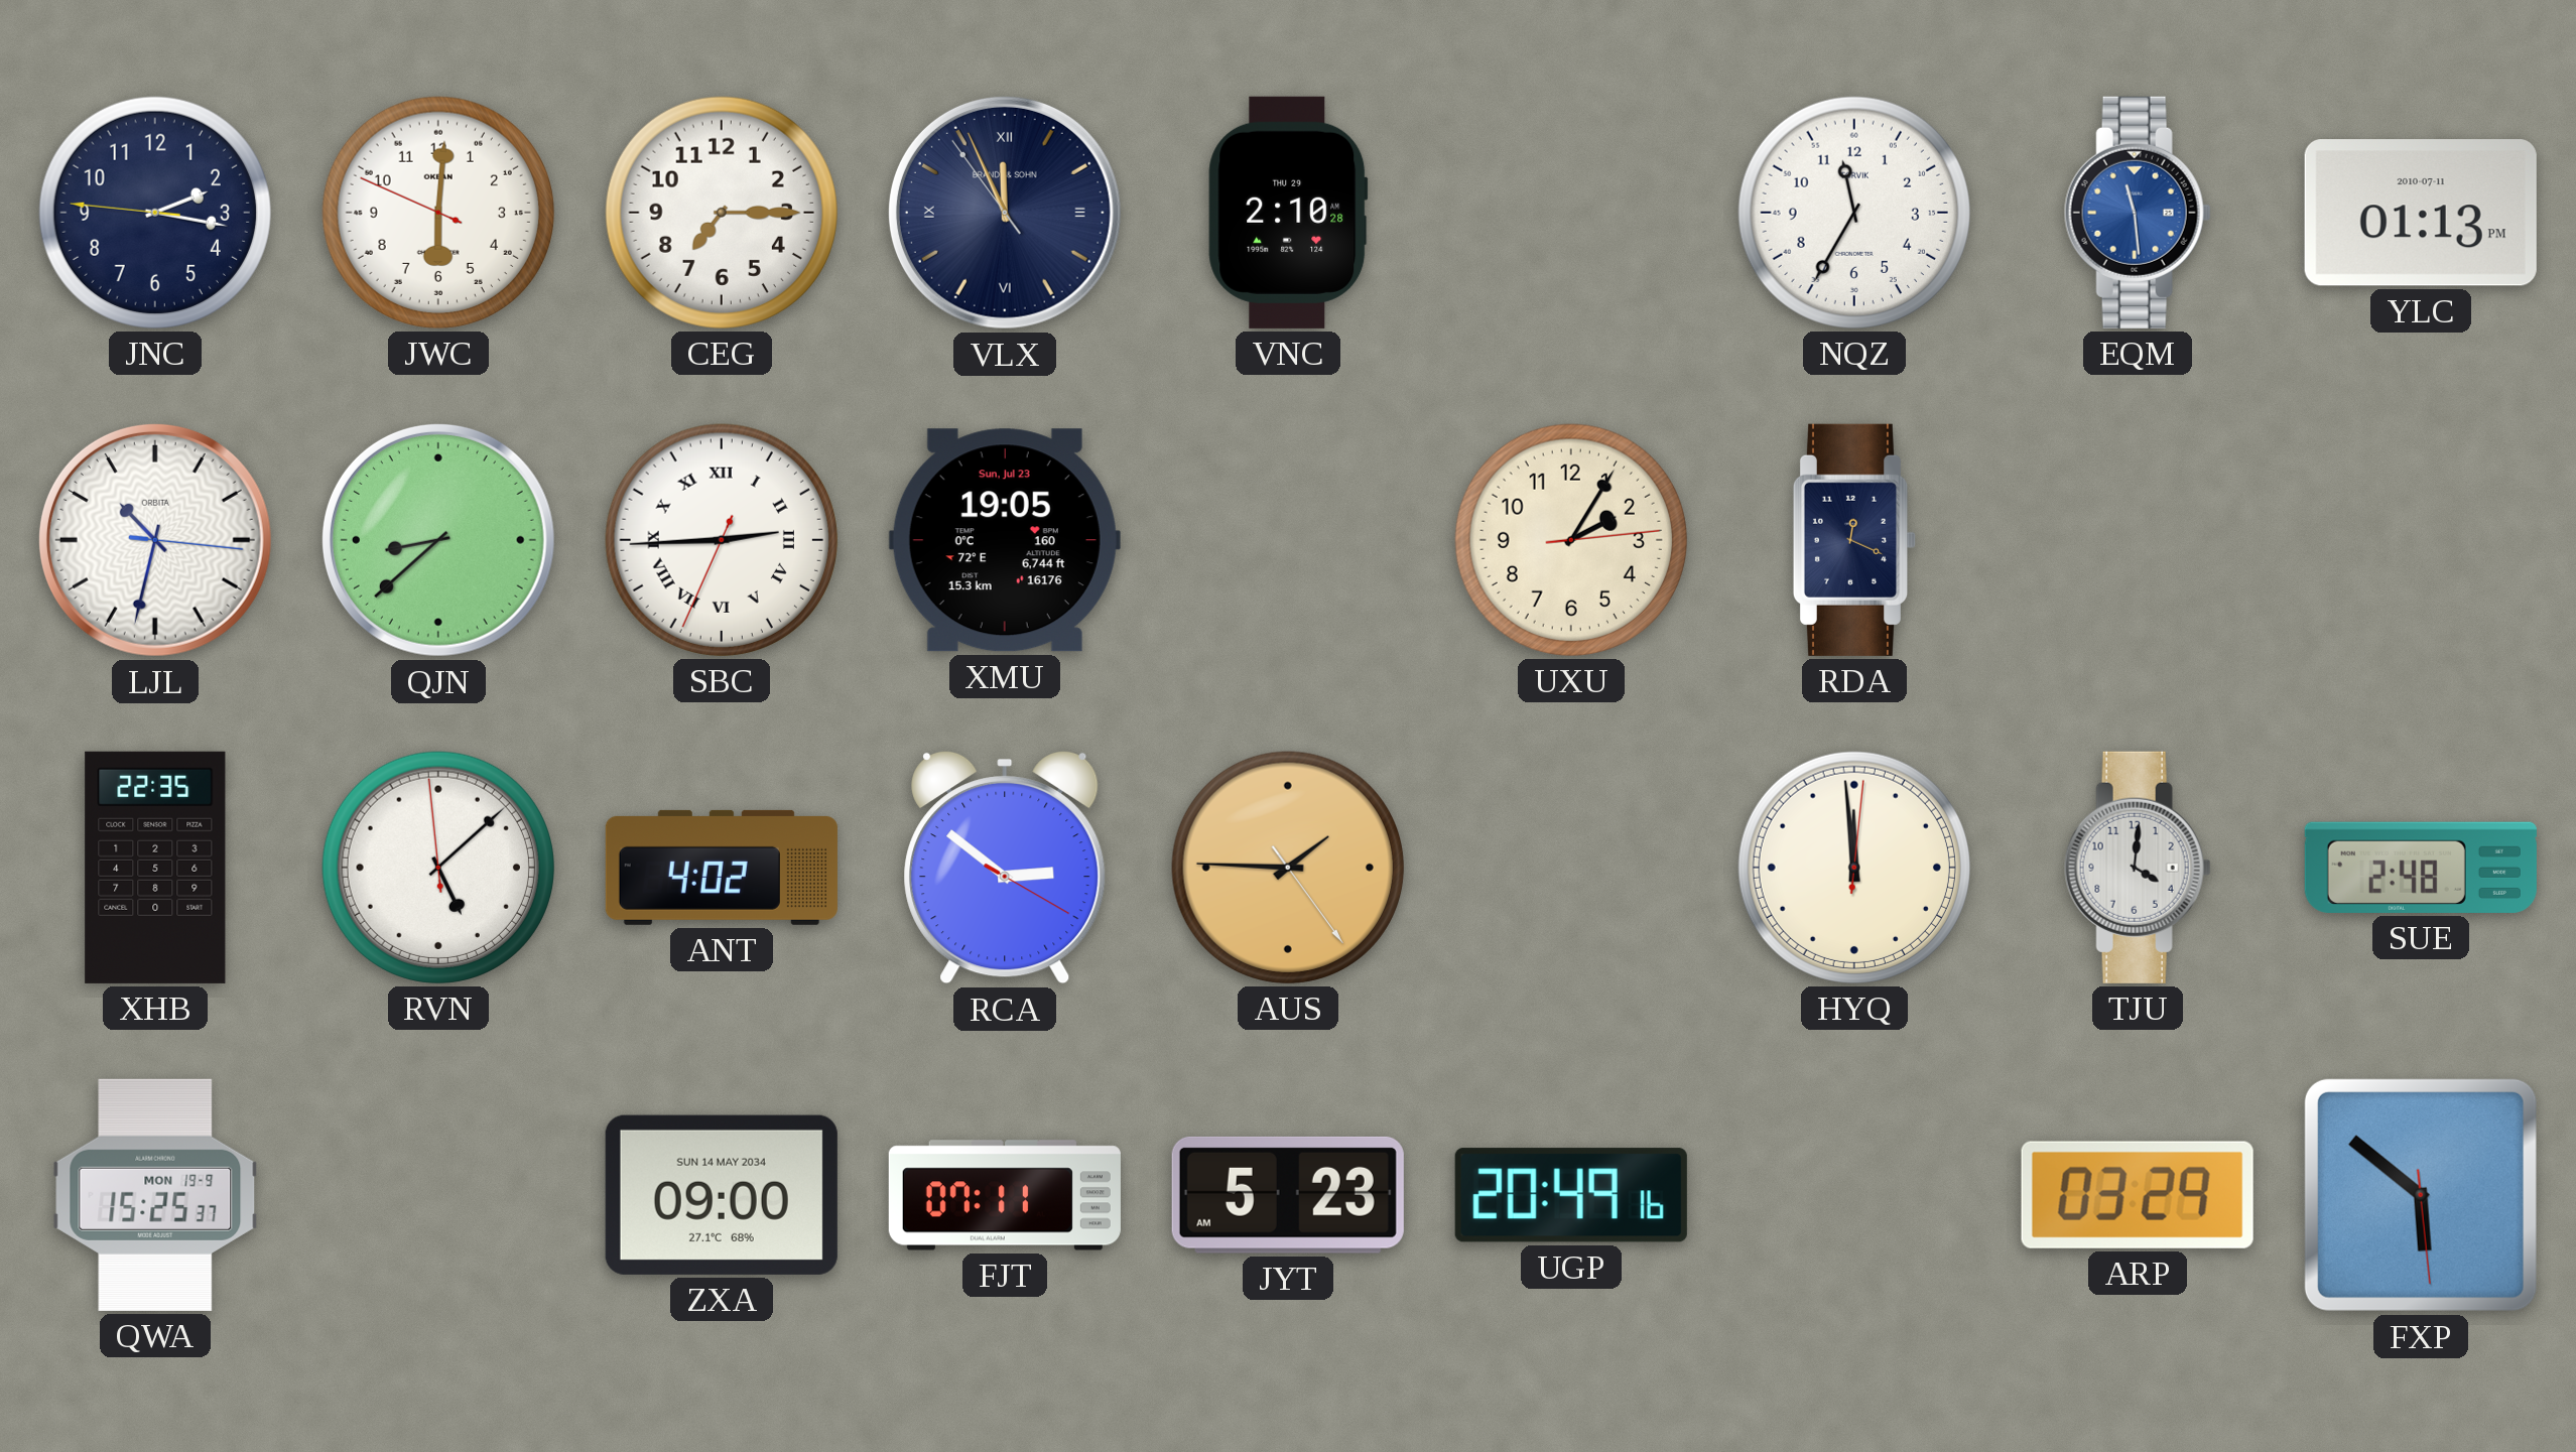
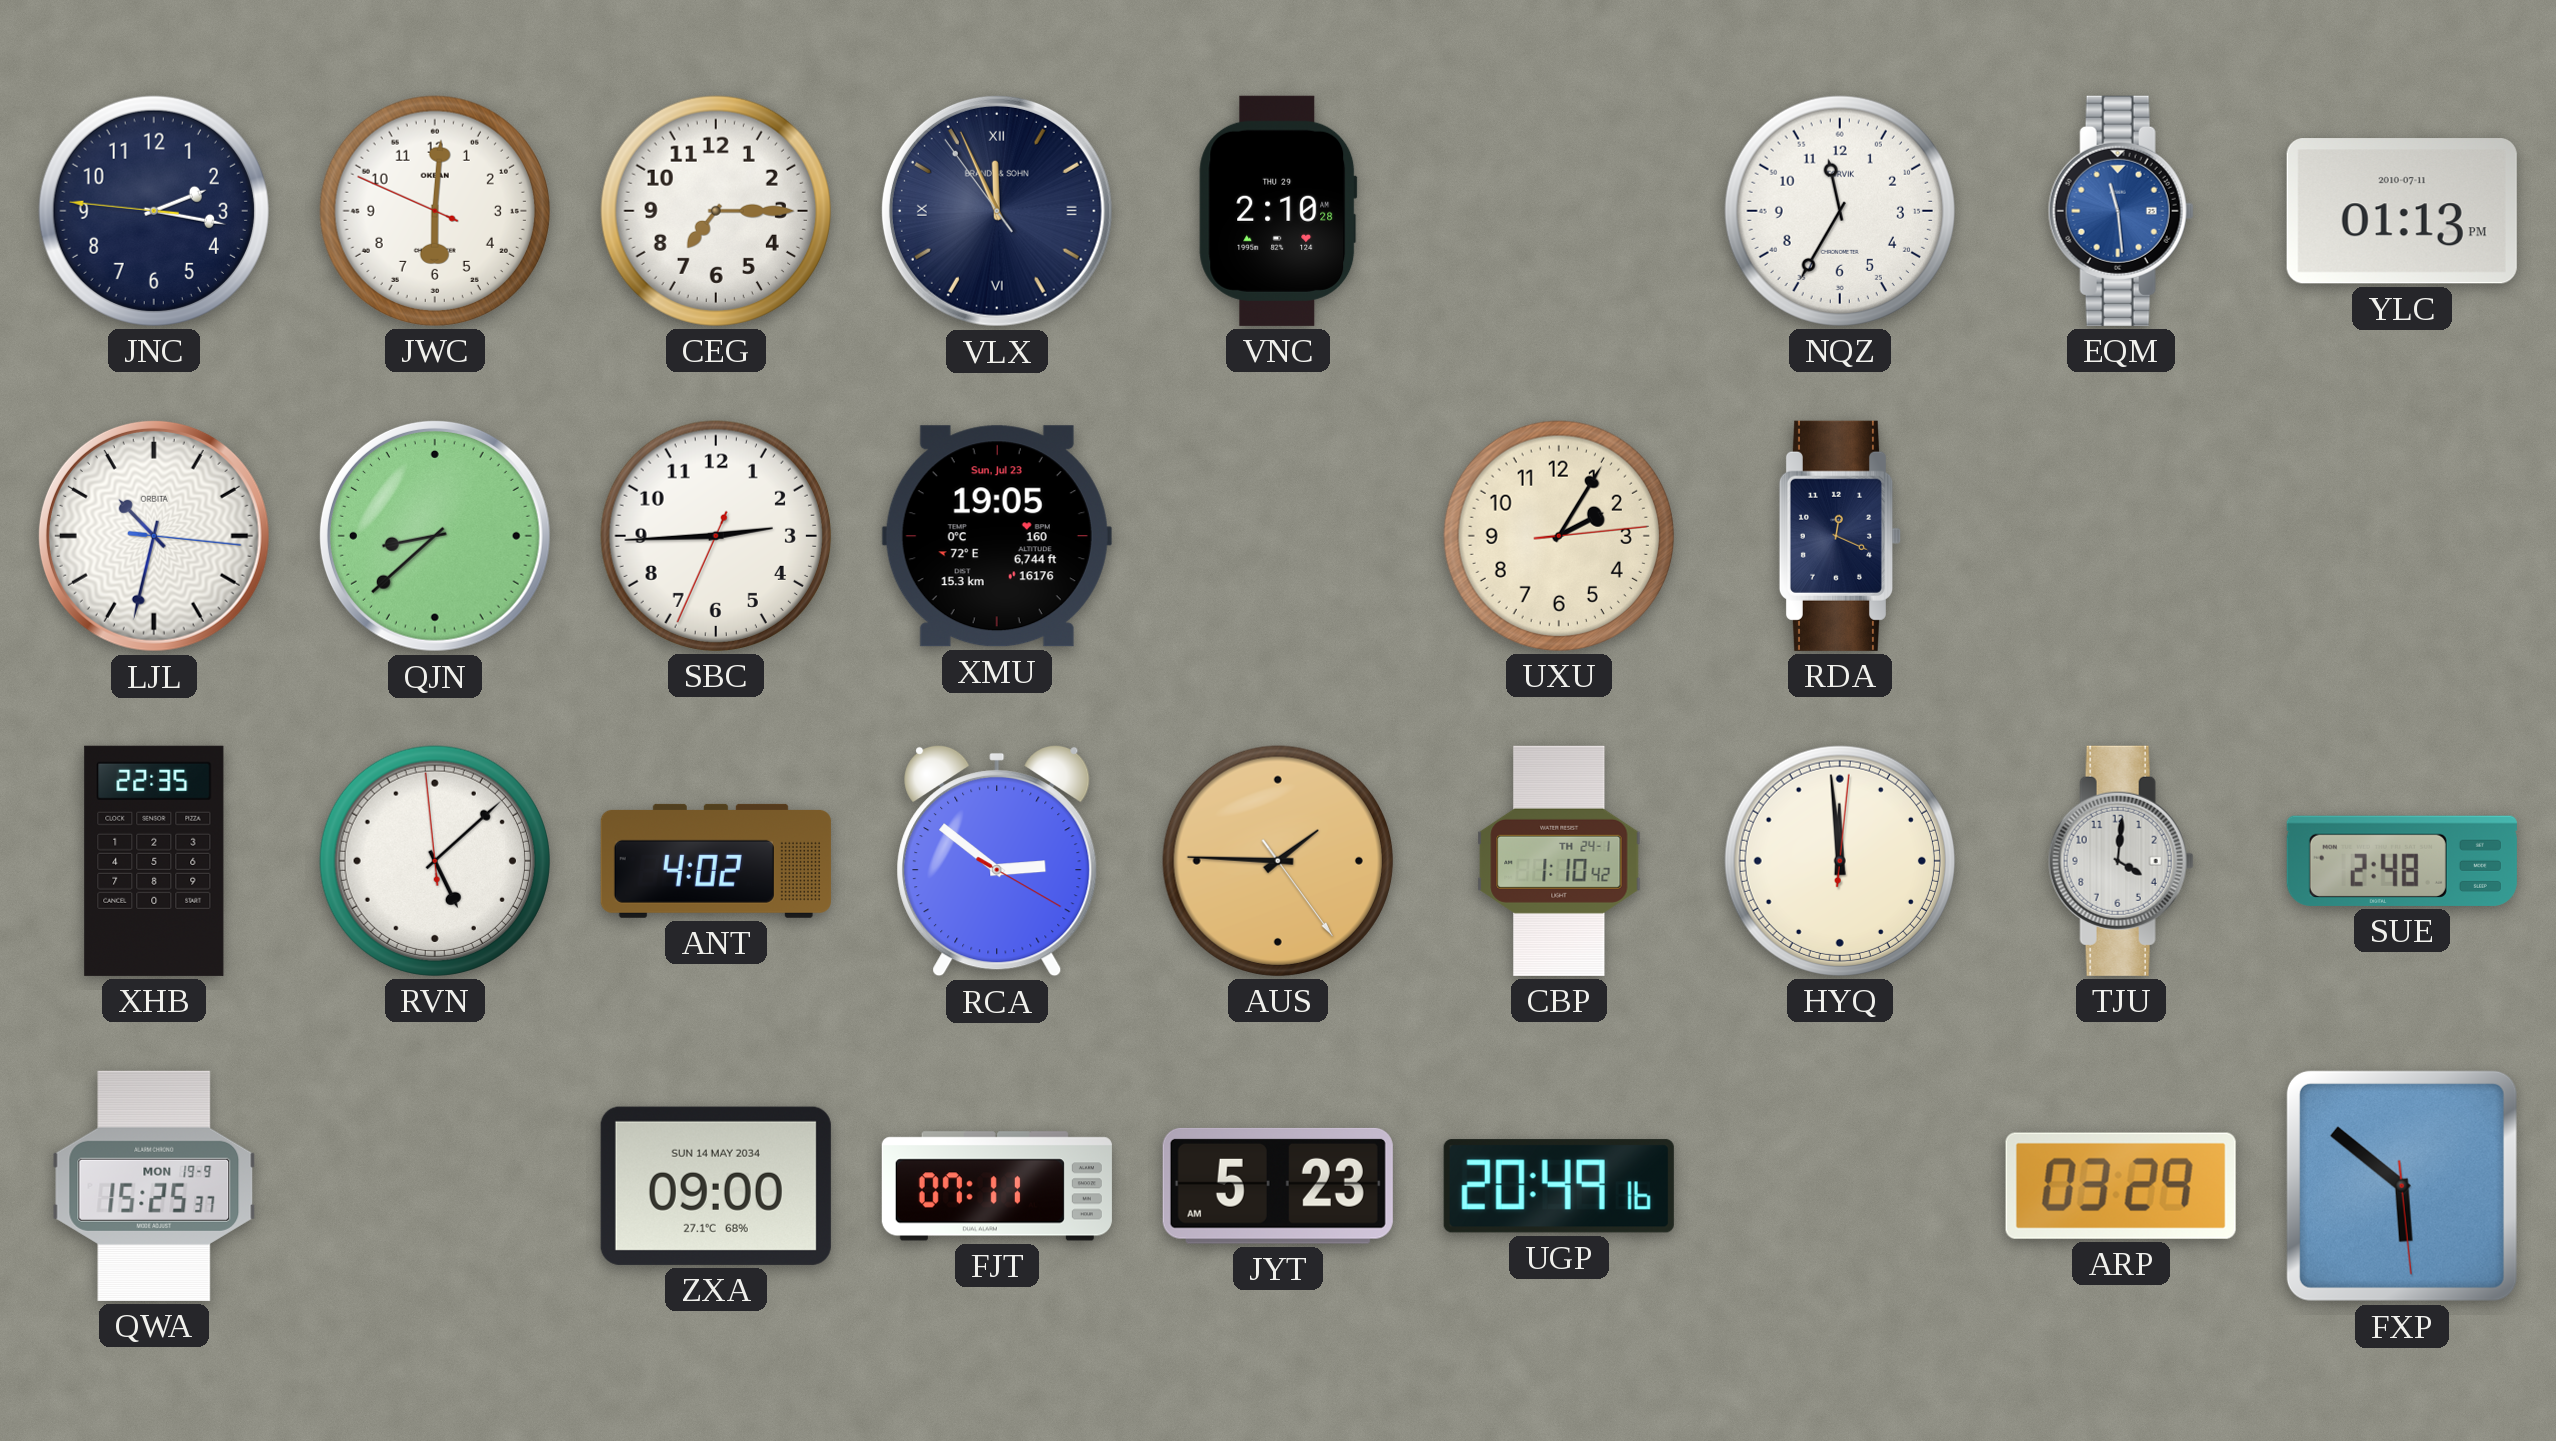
SBC numerals: Roman -> Arabic
CBP: none -> 1:10
